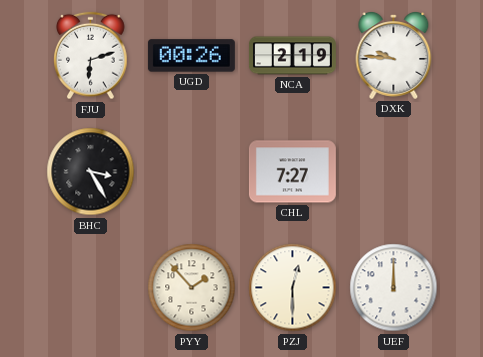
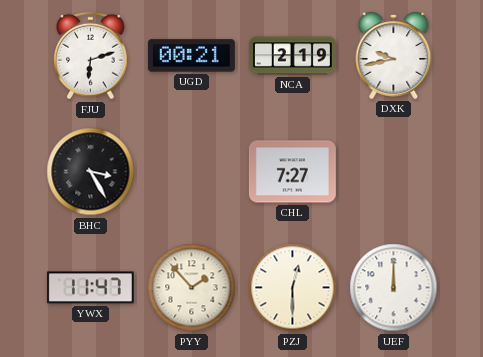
UGD: 00:26 -> 00:21
DXK: 9:46 -> 9:43
YWX: none -> 11:47
